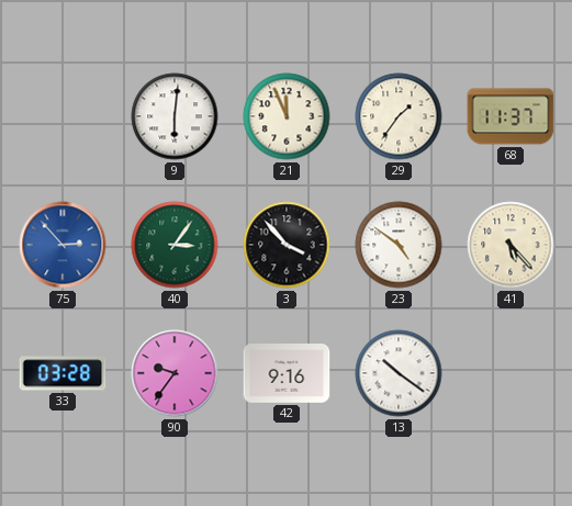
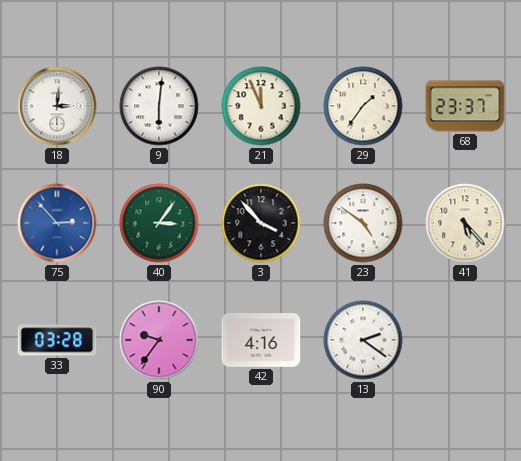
18: none -> 3:01
68: 11:37 -> 23:37
42: 9:16 -> 4:16
13: 10:21 -> 2:21
